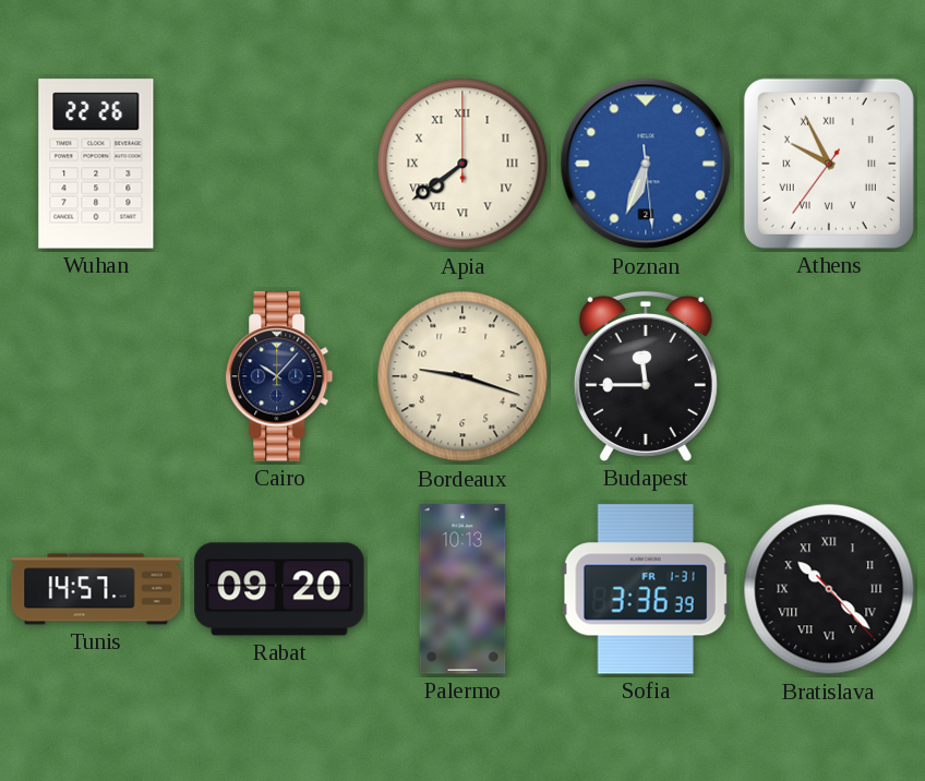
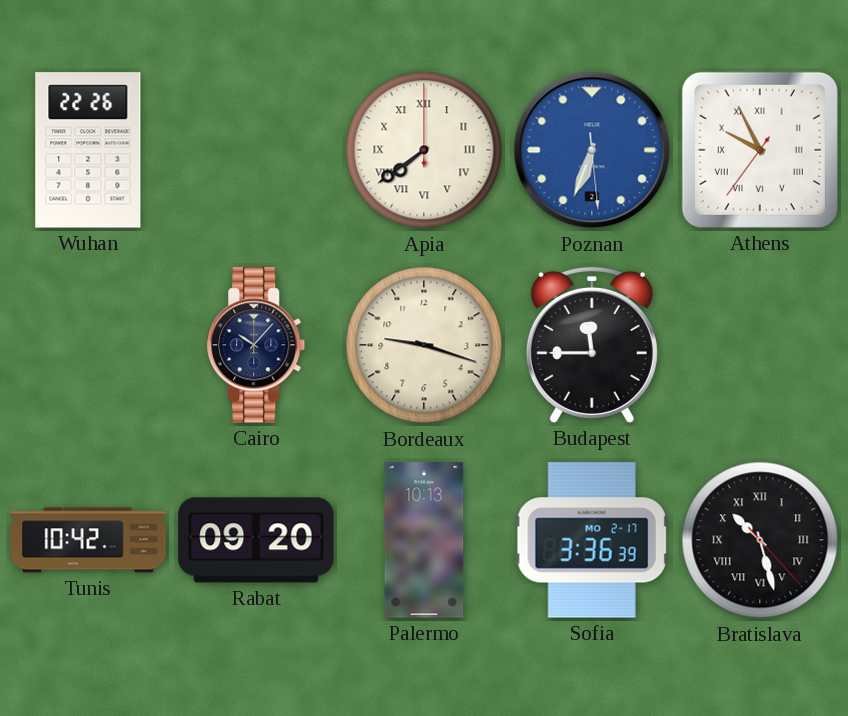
Tunis: 14:57 -> 10:42
Sofia date: FR 1-31 -> MO 2-17
Bratislava: 10:22 -> 10:27
